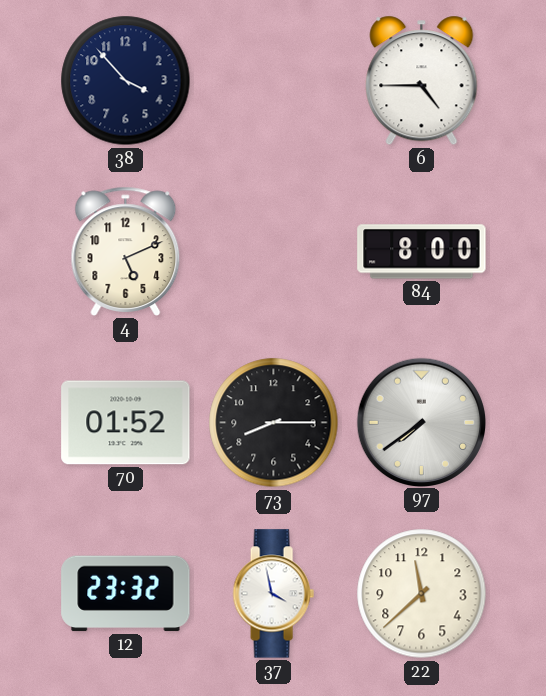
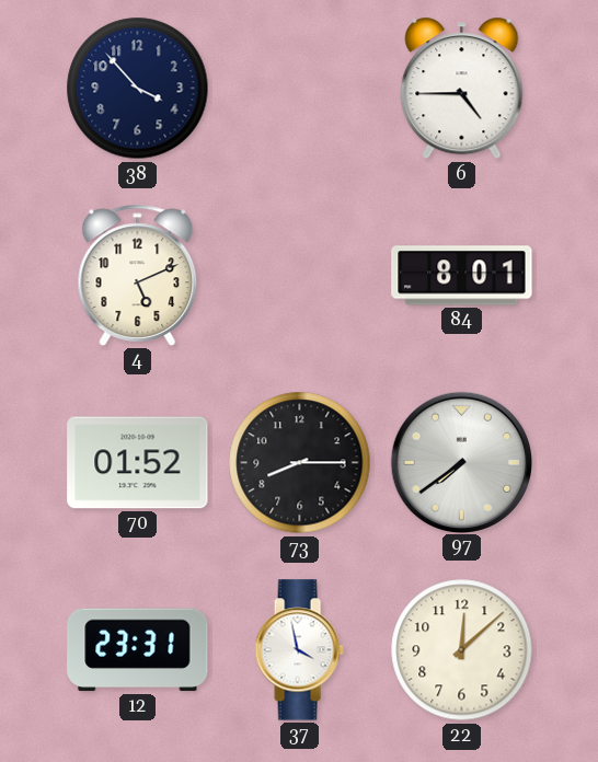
84: 8:00 -> 8:01
12: 23:32 -> 23:31
22: 11:38 -> 12:08
